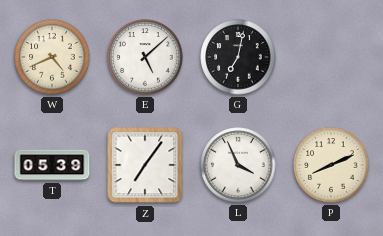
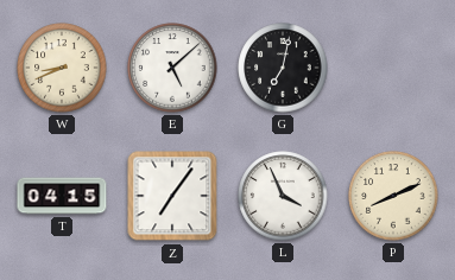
W: 4:41 -> 8:41
T: 05:39 -> 04:15
